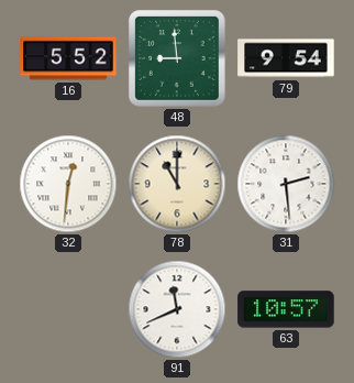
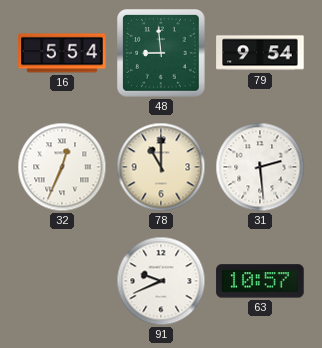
16: 5:52 -> 5:54
32: 12:31 -> 12:34
91: 11:41 -> 9:41
